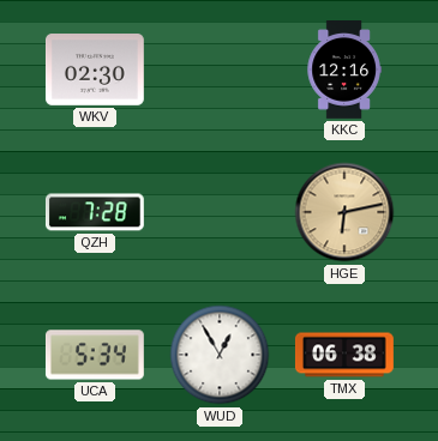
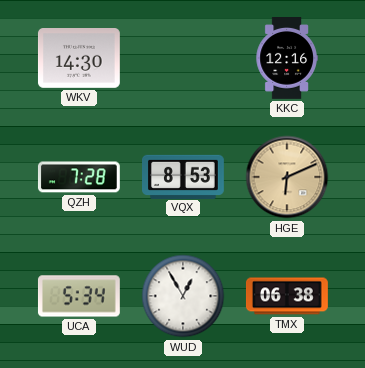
WKV: 02:30 -> 14:30
VQX: none -> 8:53
HGE: 6:13 -> 6:11
